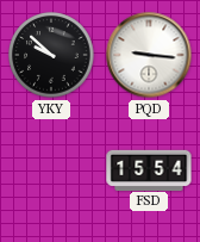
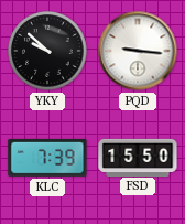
KLC: none -> 7:39
FSD: 15:54 -> 15:50
